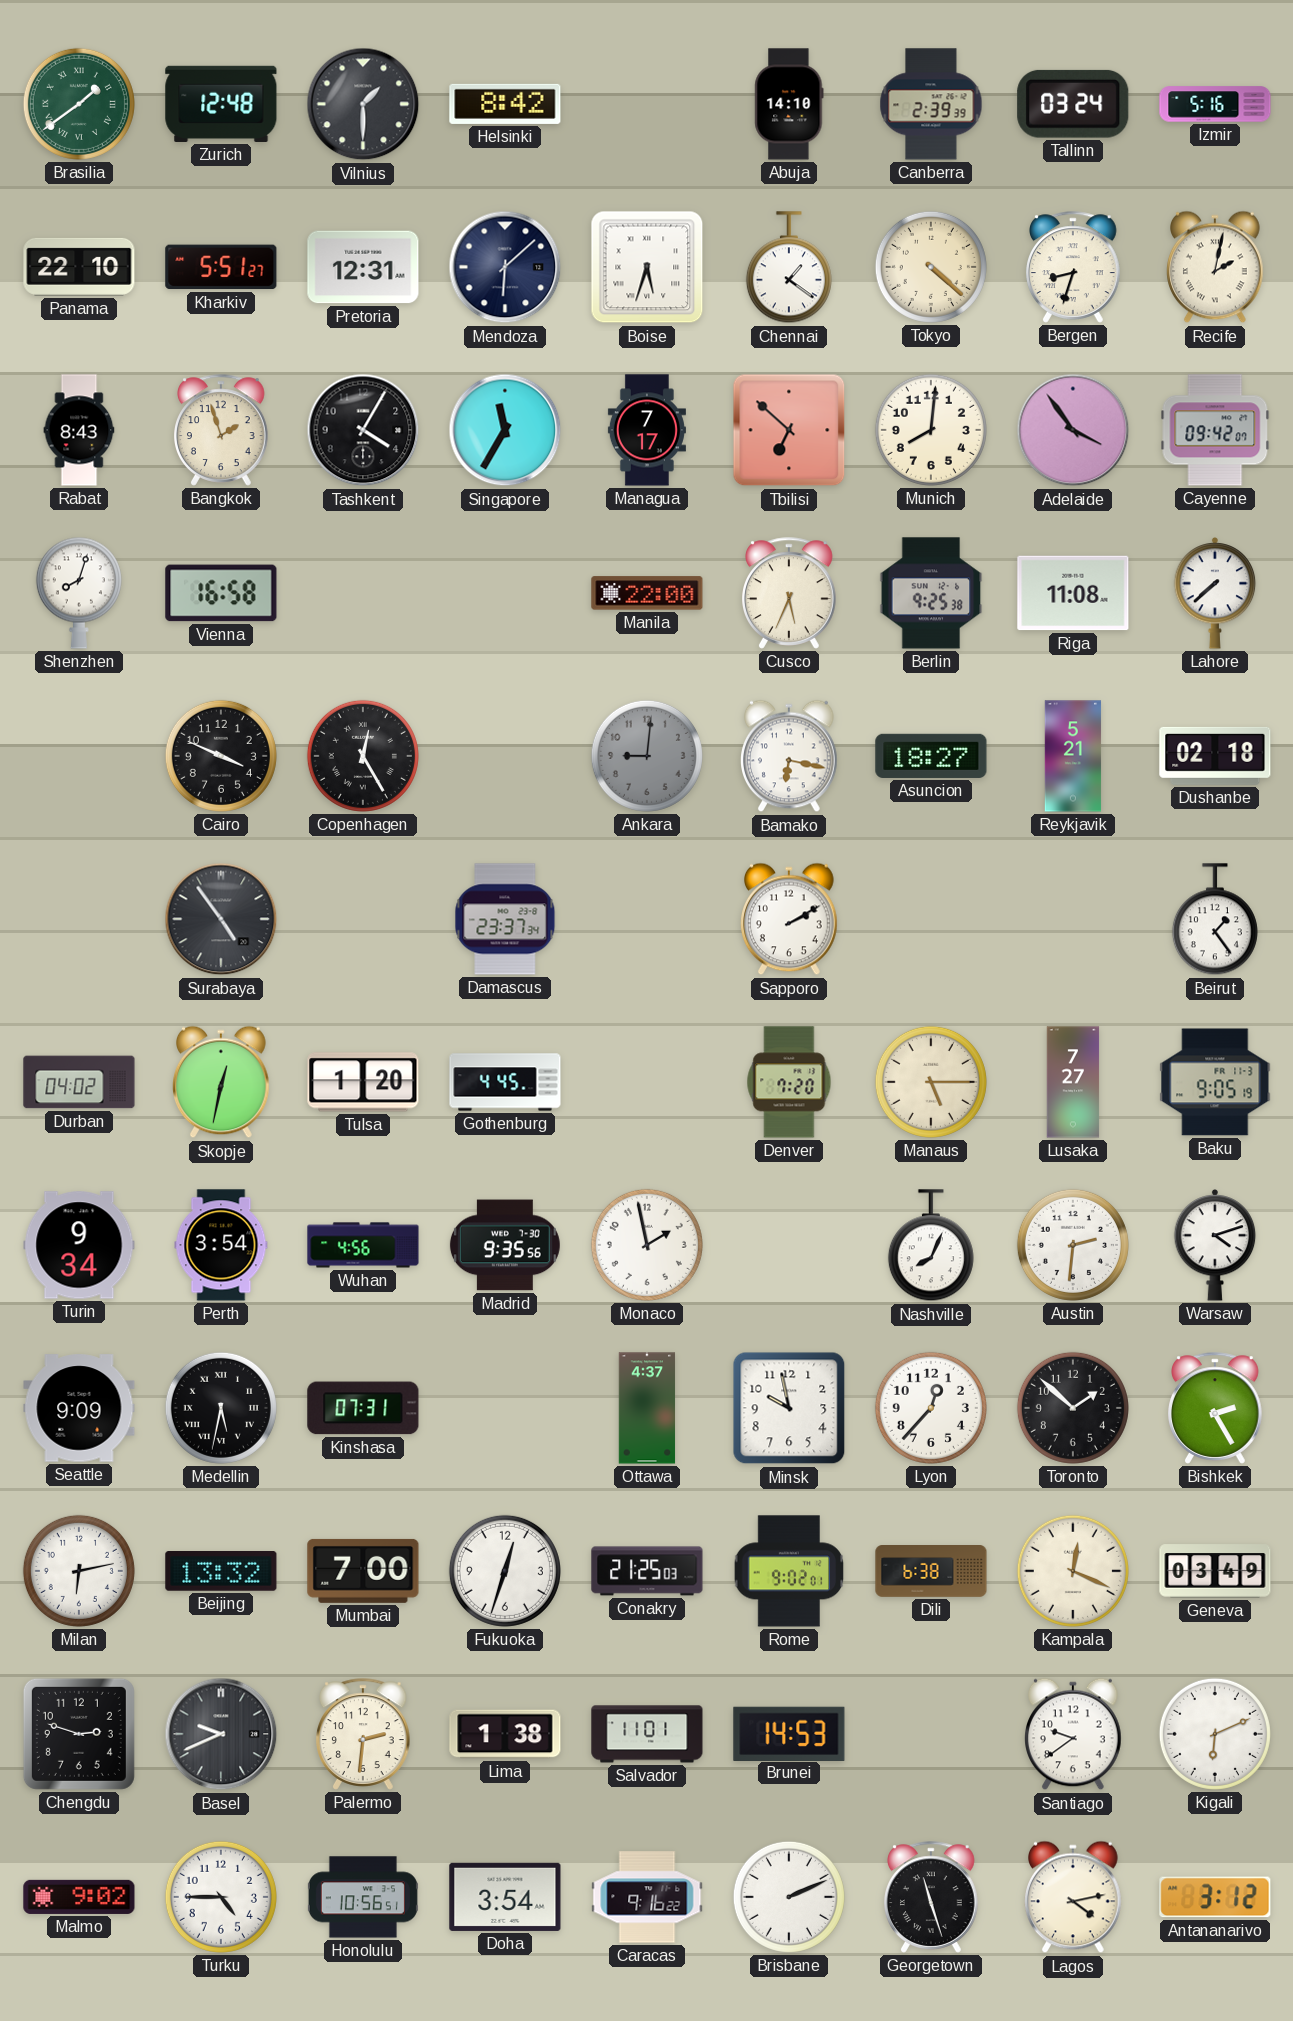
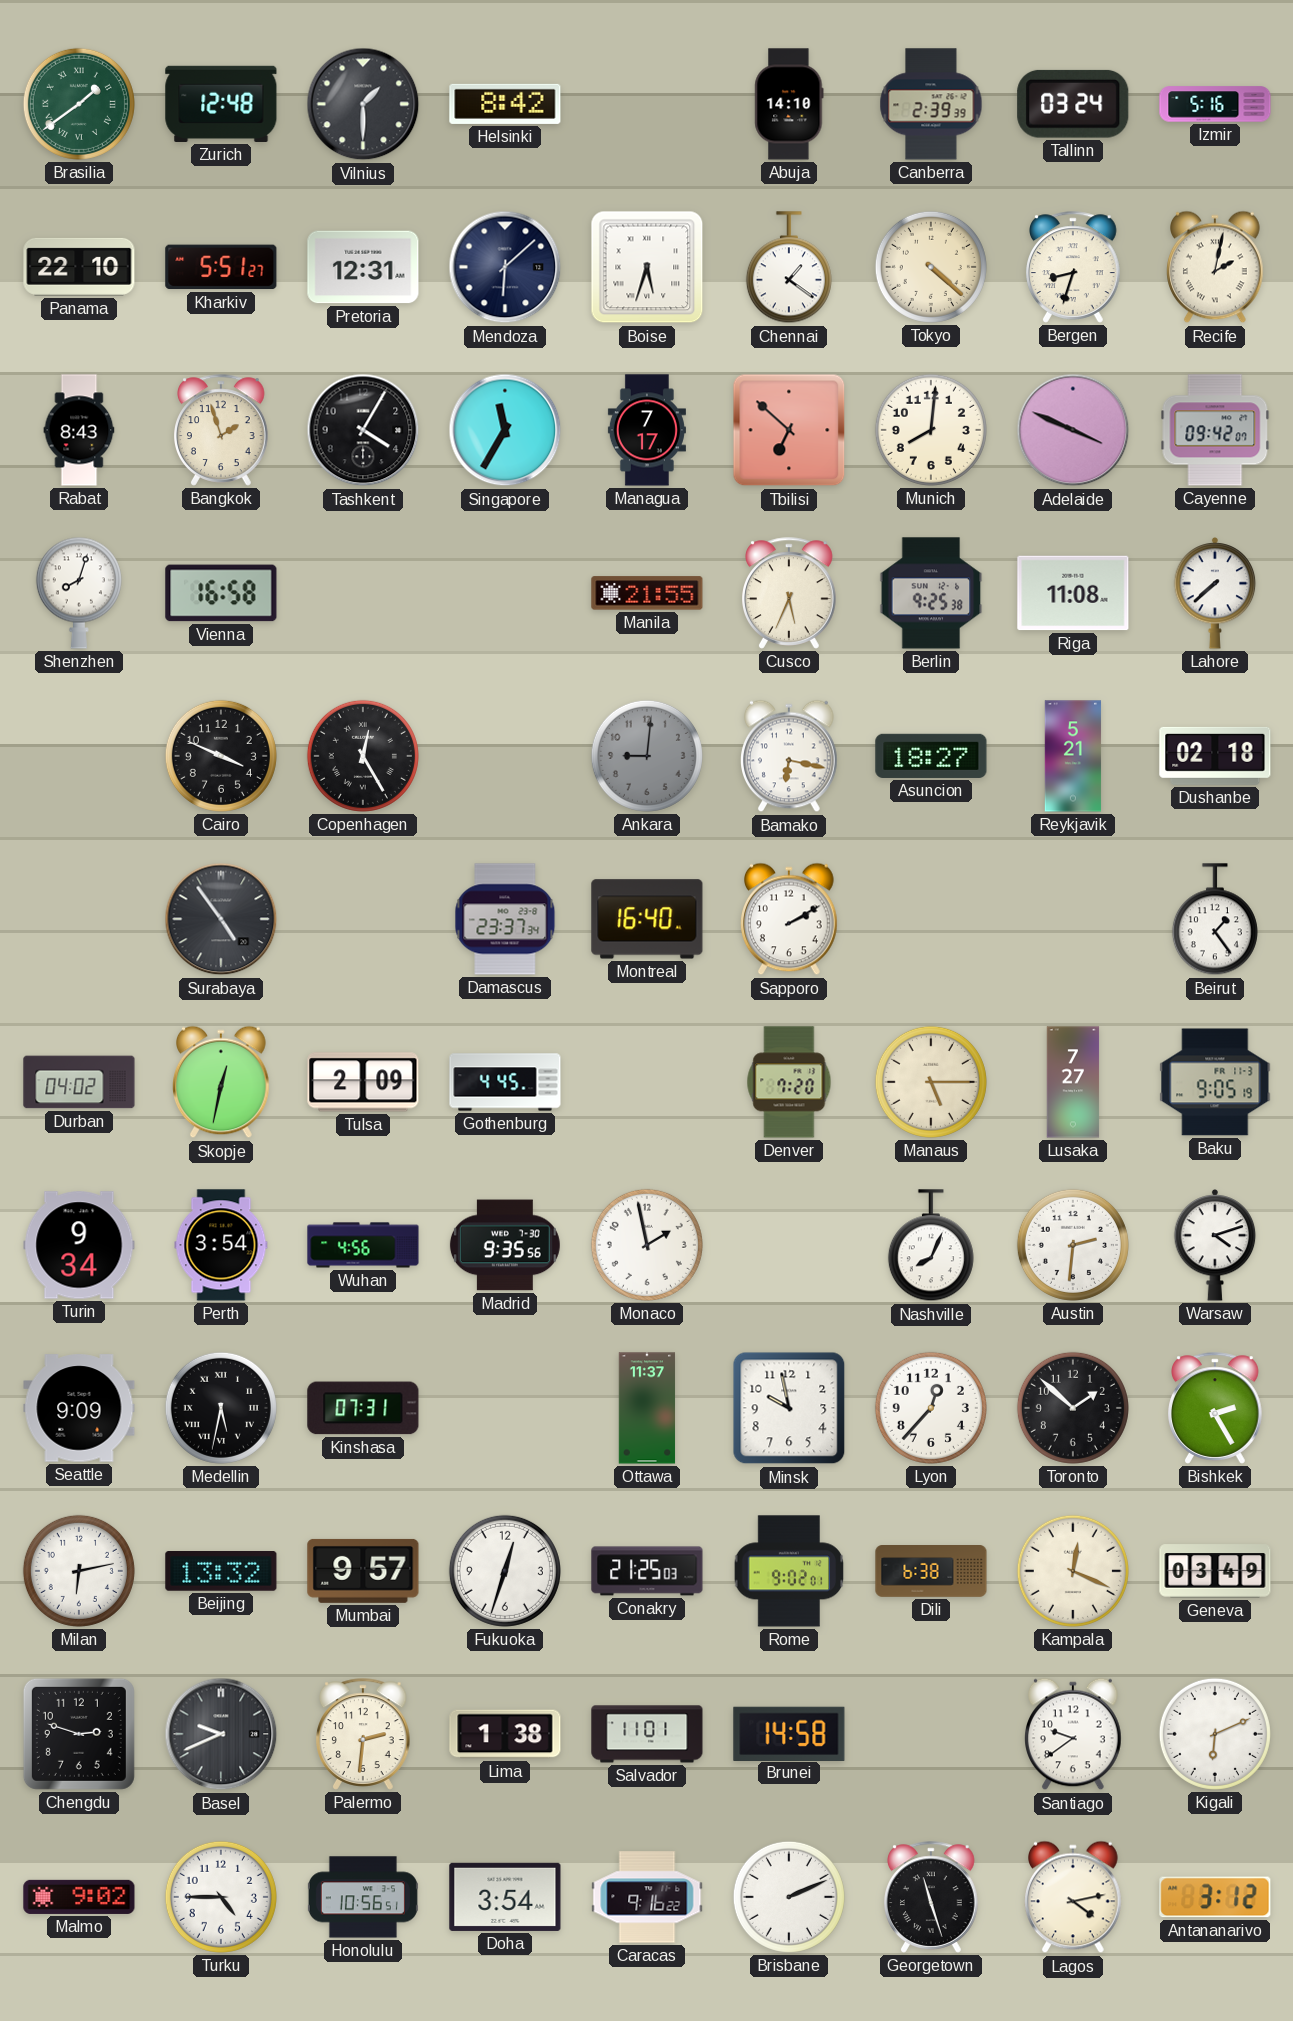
Adelaide: 3:54 -> 3:49
Manila: 22:00 -> 21:55
Montreal: none -> 16:40
Tulsa: 1:20 -> 2:09
Ottawa: 4:37 -> 11:37
Mumbai: 7:00 -> 9:57
Brunei: 14:53 -> 14:58
